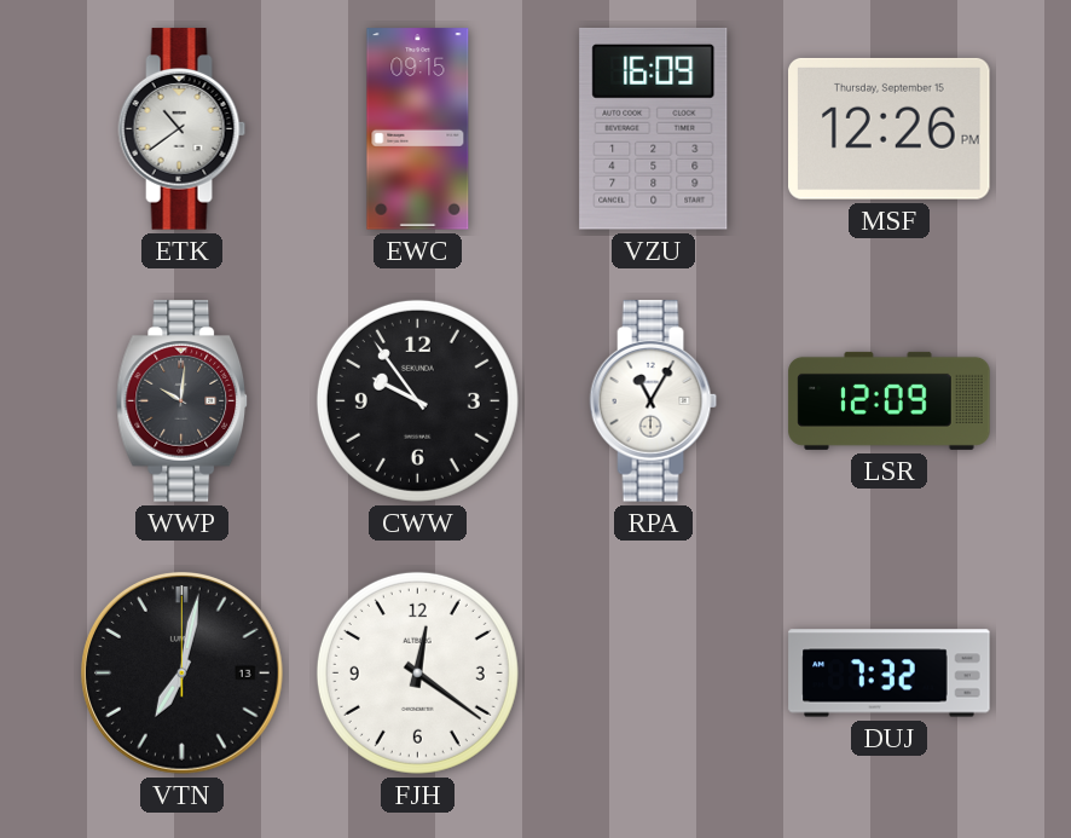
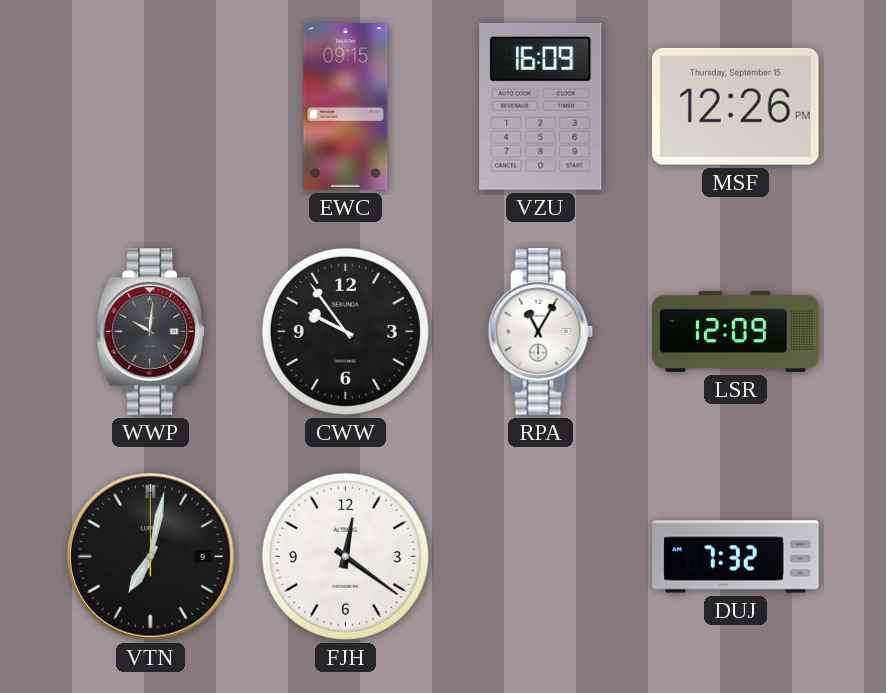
ETK: 10:39 -> none
VTN date: 13 -> 9
